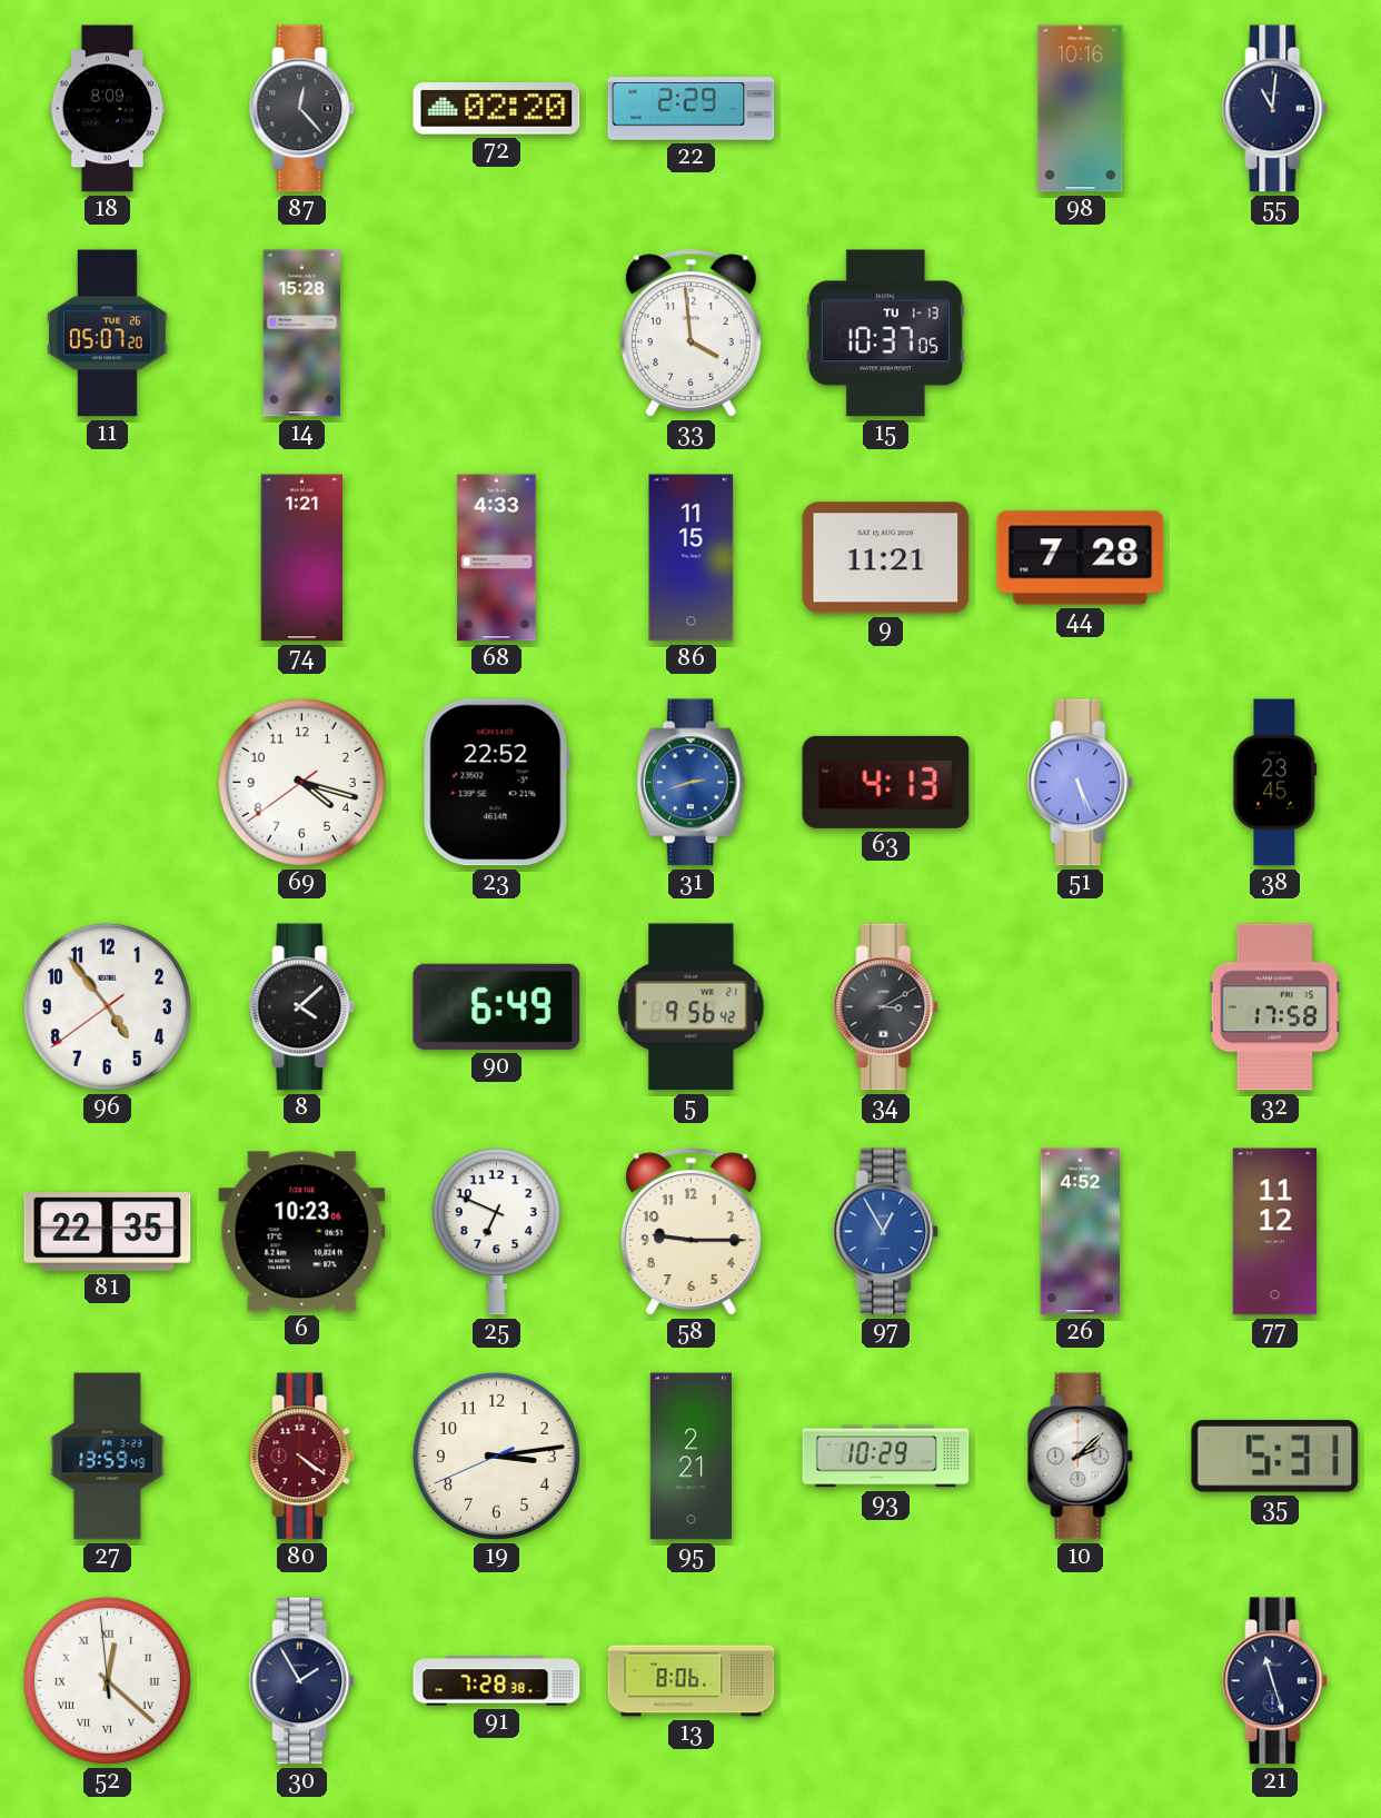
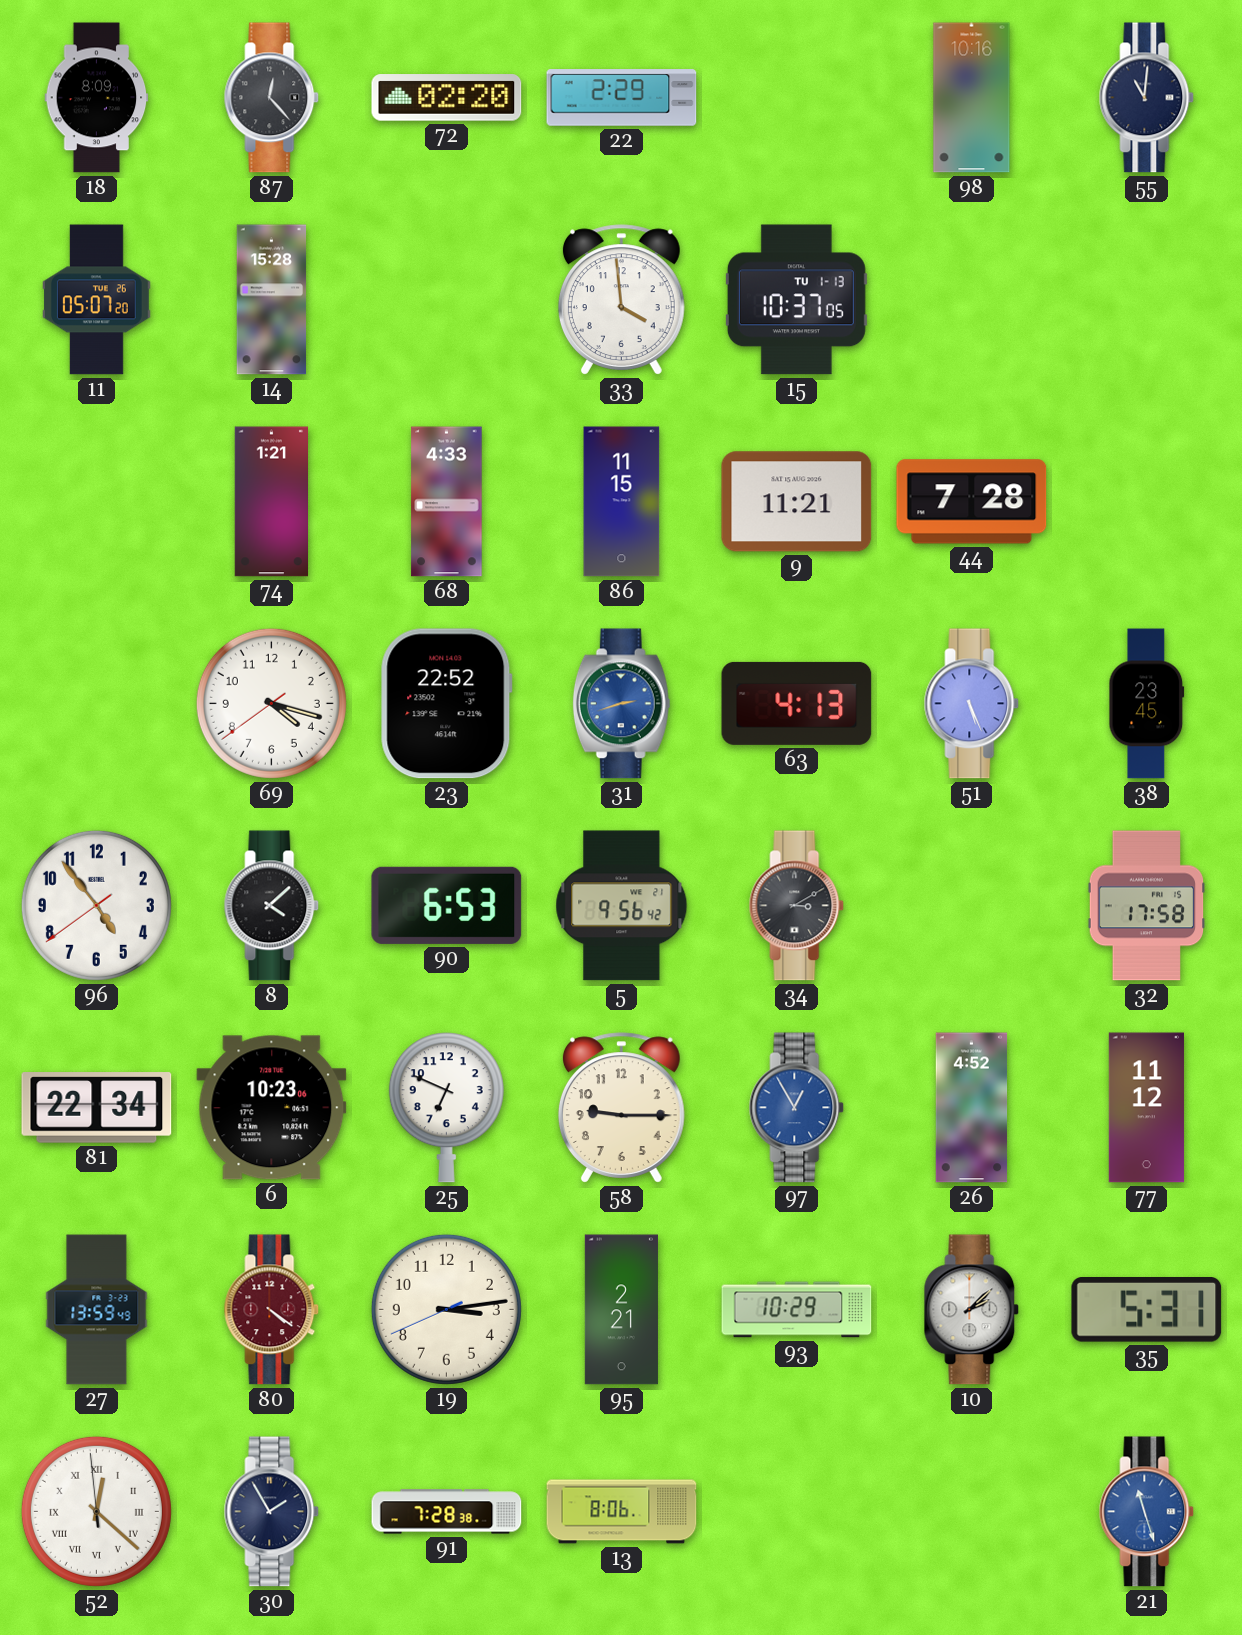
90: 6:49 -> 6:53
81: 22:35 -> 22:34
21 dial: navy -> blue
